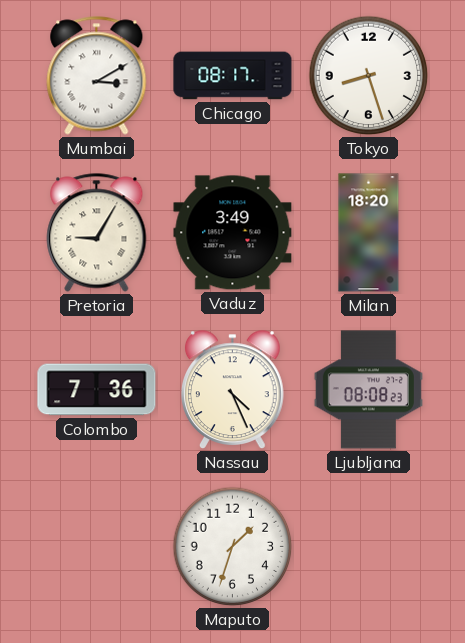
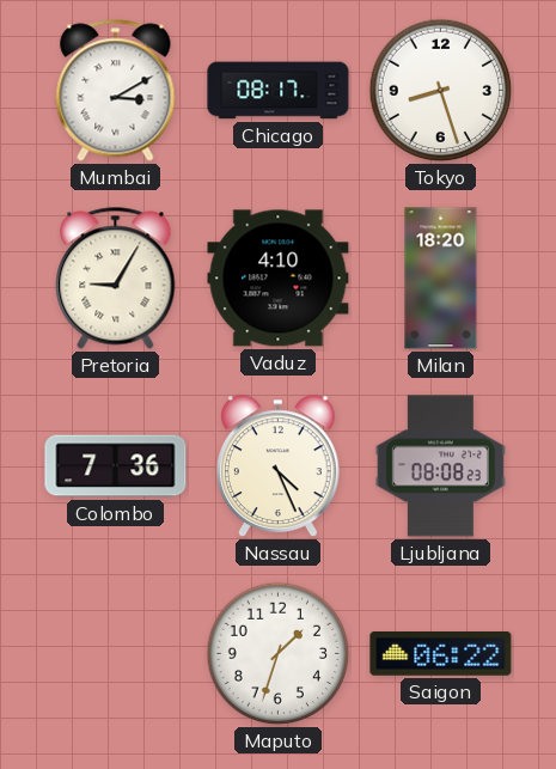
Vaduz: 3:49 -> 4:10
Saigon: none -> 06:22
